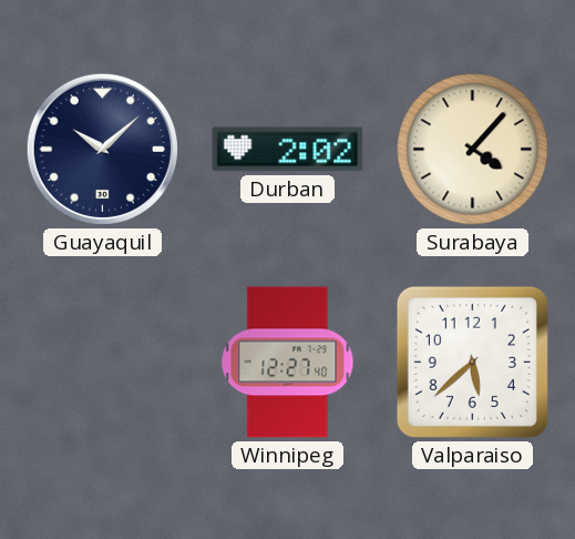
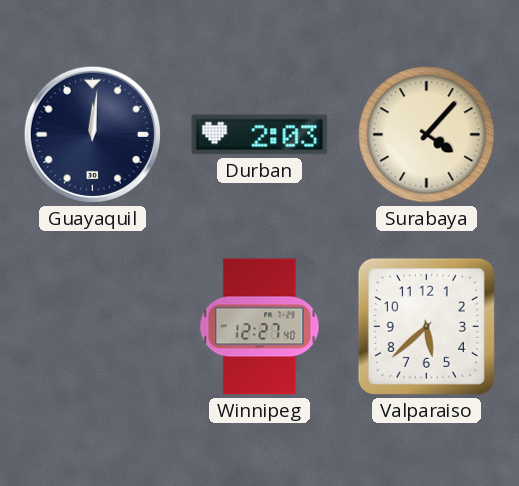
Guayaquil: 10:08 -> 12:01
Durban: 2:02 -> 2:03
